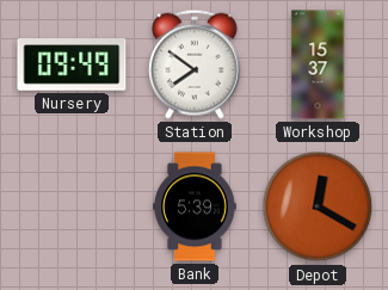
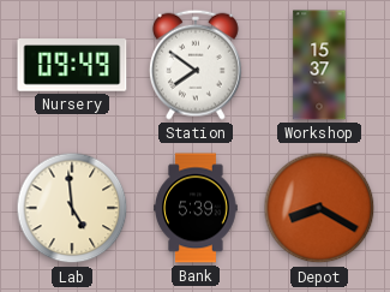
Lab: none -> 4:59
Depot: 12:20 -> 8:20
